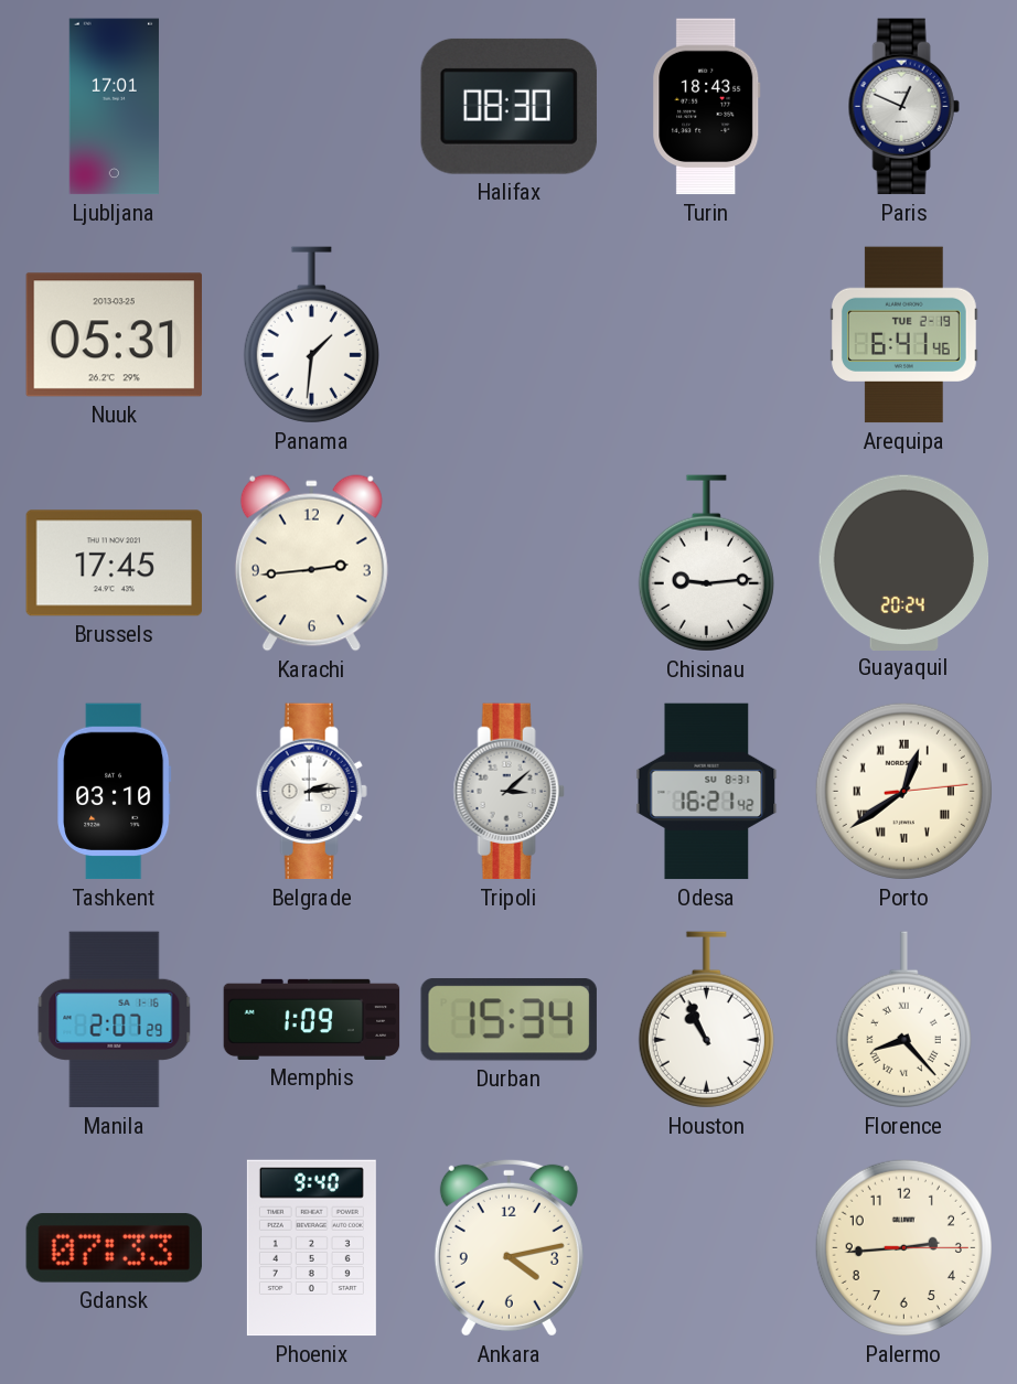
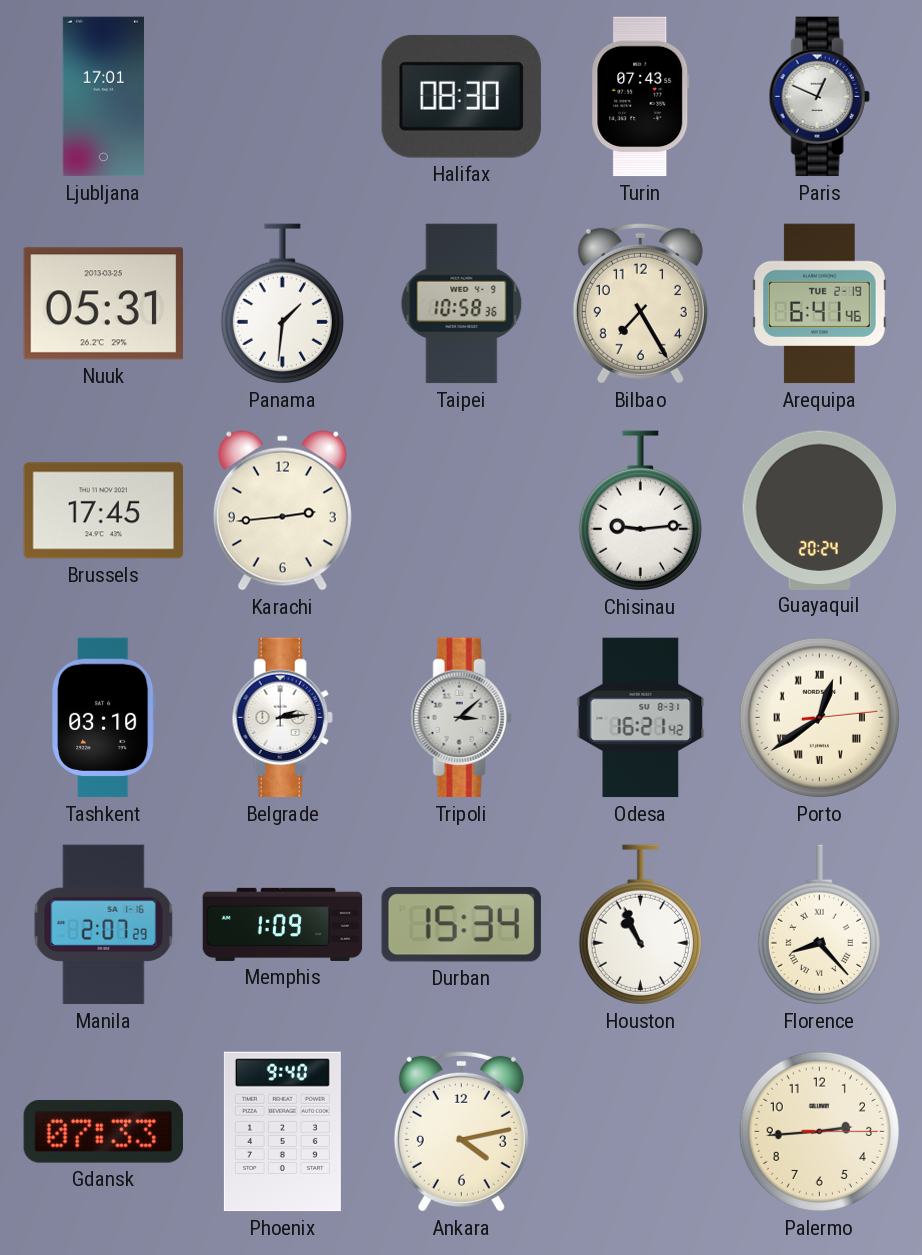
Turin: 18:43 -> 07:43
Taipei: none -> 10:58
Bilbao: none -> 7:25
